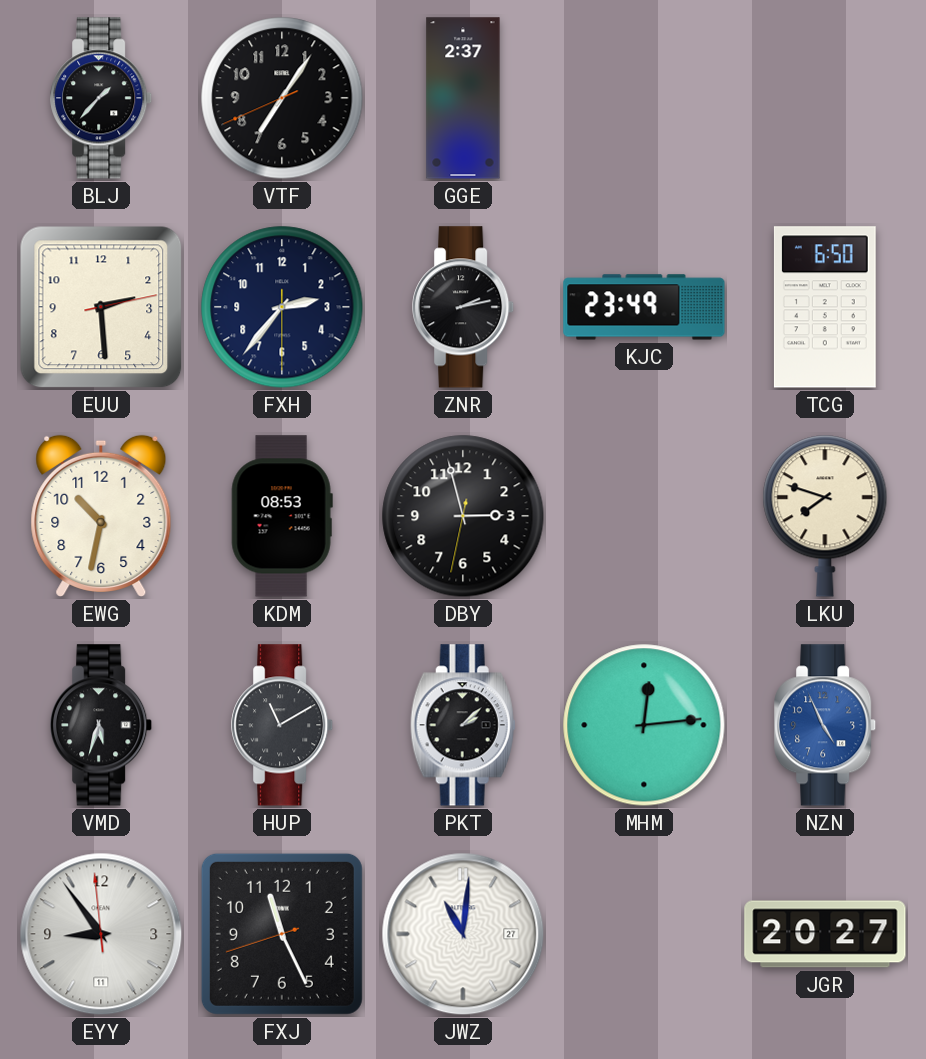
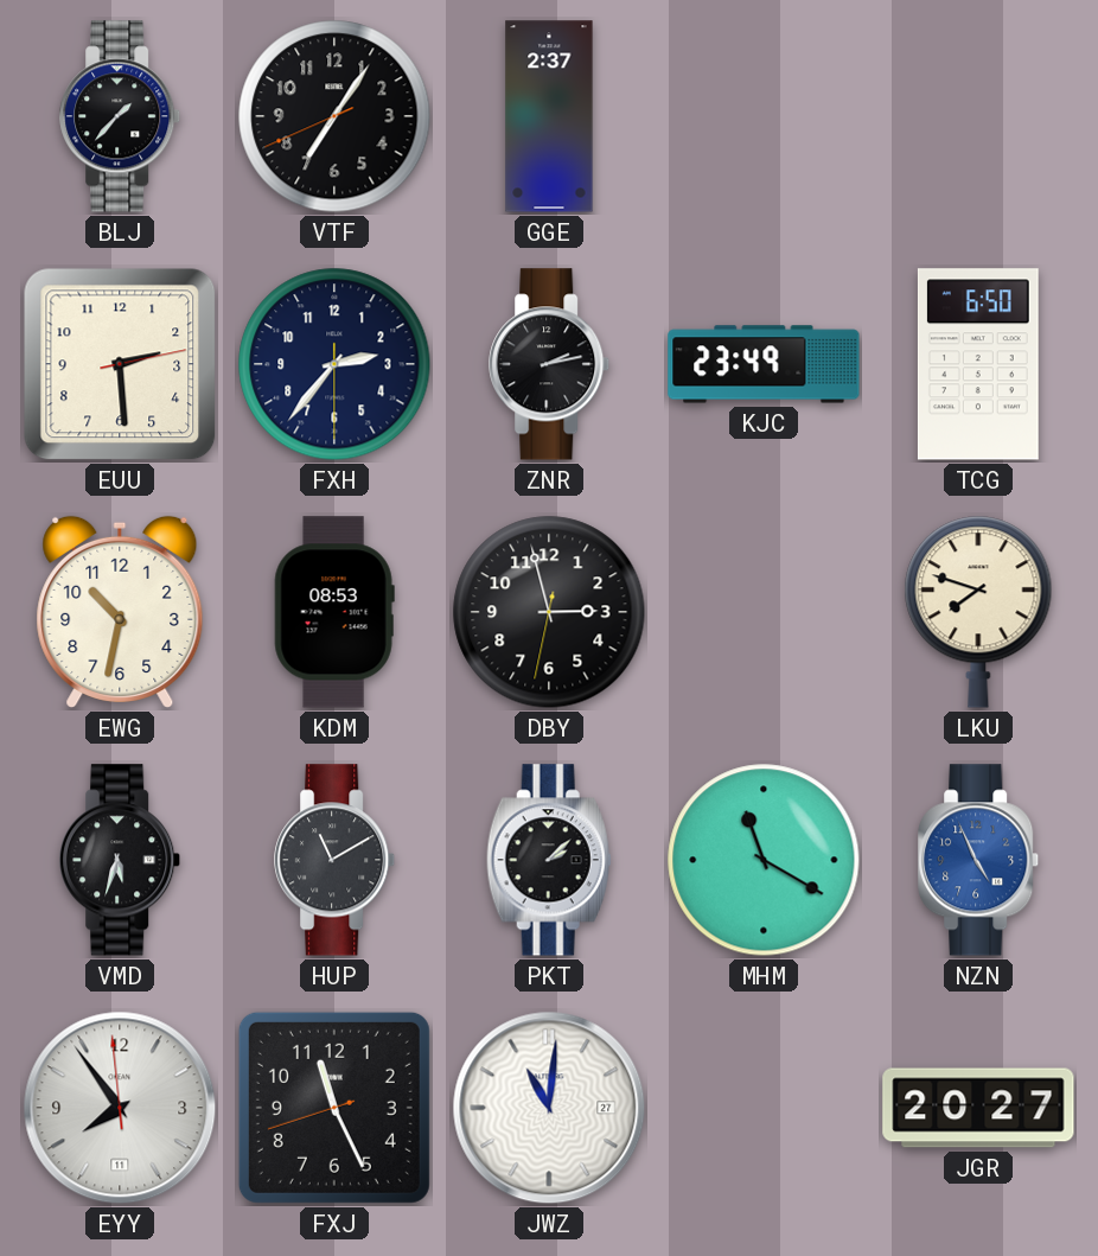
MHM: 12:14 -> 11:20
EYY: 8:53 -> 7:53
